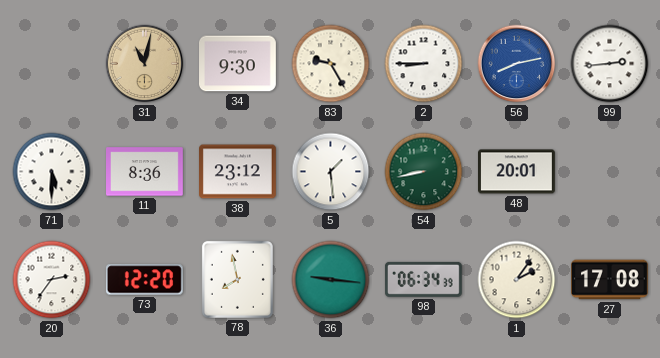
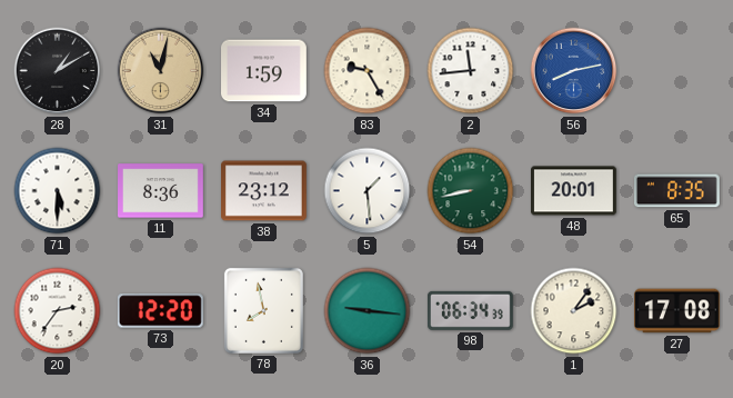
28: none -> 1:10
34: 9:30 -> 1:59
2: 8:45 -> 11:44
99: 2:44 -> none
65: none -> 8:35
